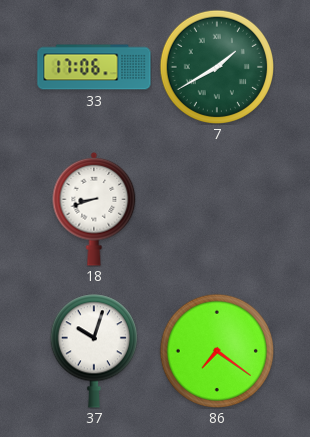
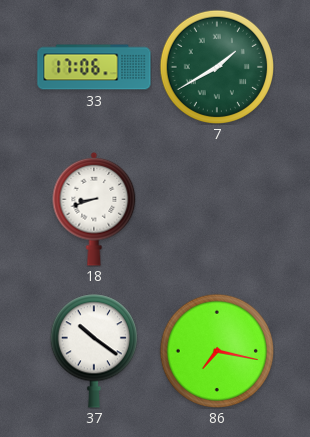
37: 10:03 -> 10:21
86: 7:21 -> 7:17
